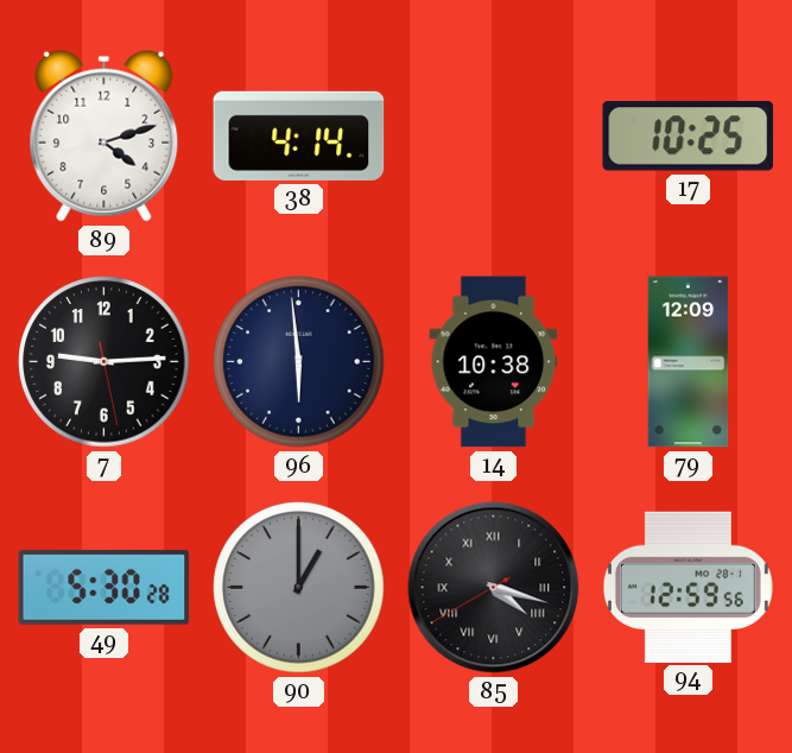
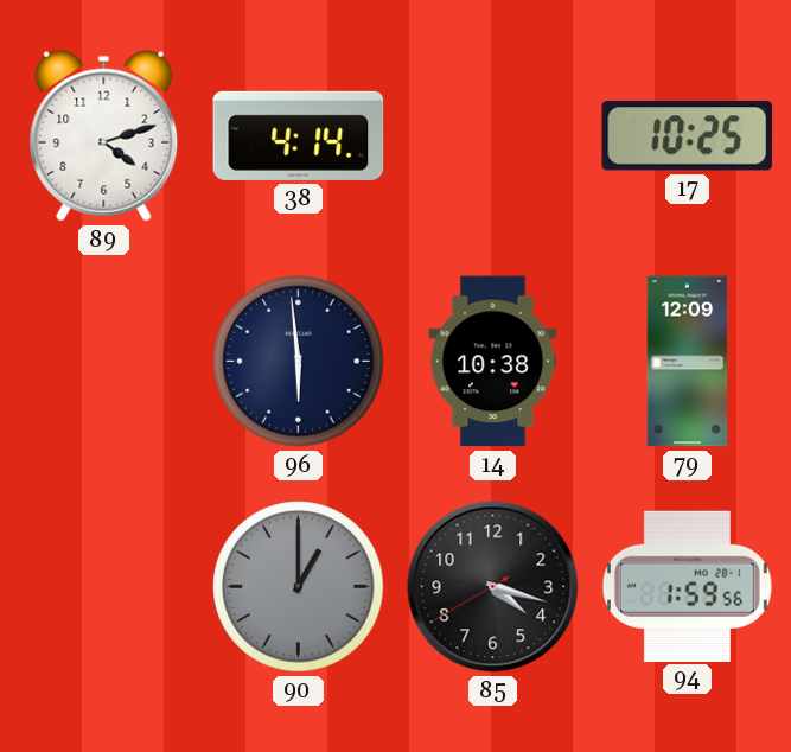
7: 9:14 -> none
49: 5:30 -> none
85 numerals: Roman -> Arabic
94: 12:59 -> 1:59
